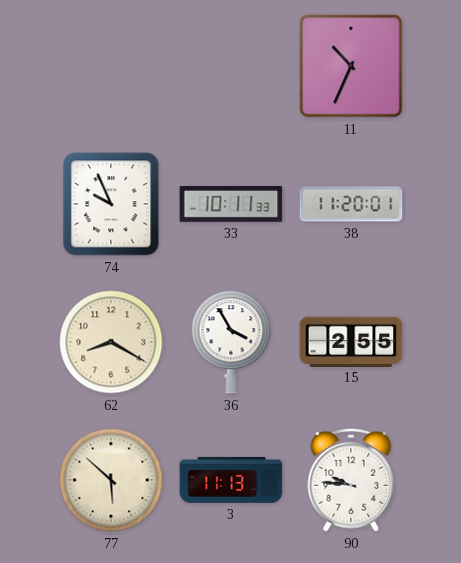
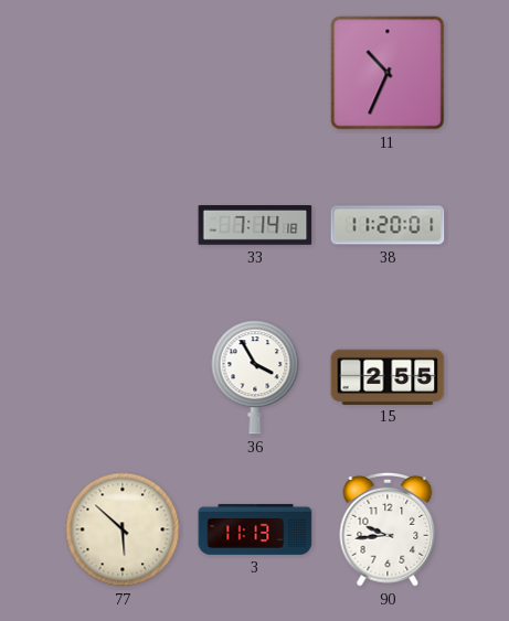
74: 9:56 -> none
33: 10:11 -> 7:14
62: 8:20 -> none
90: 9:46 -> 9:44
